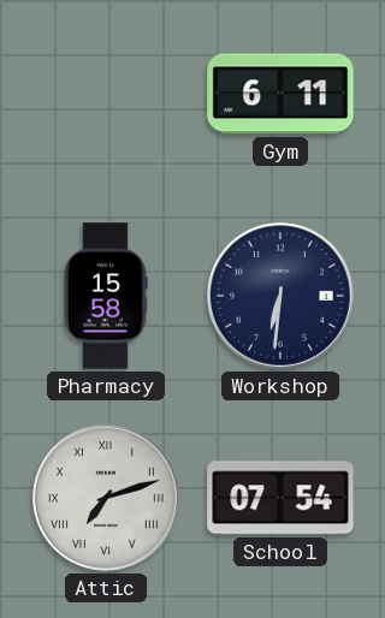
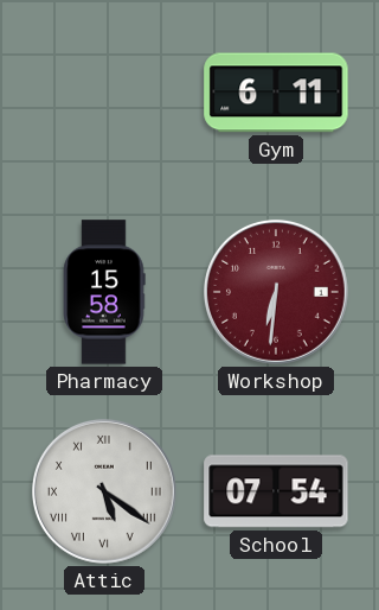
Workshop dial: navy -> burgundy
Attic: 7:12 -> 5:21
